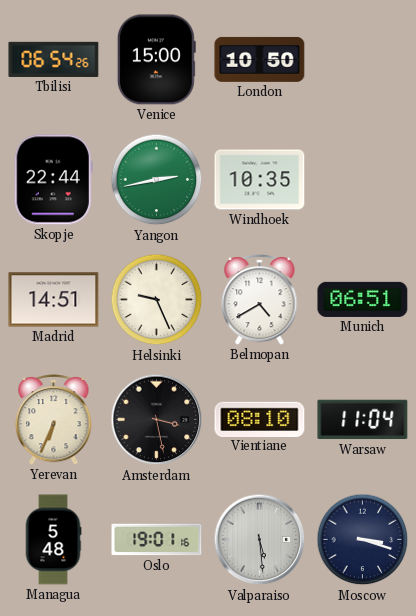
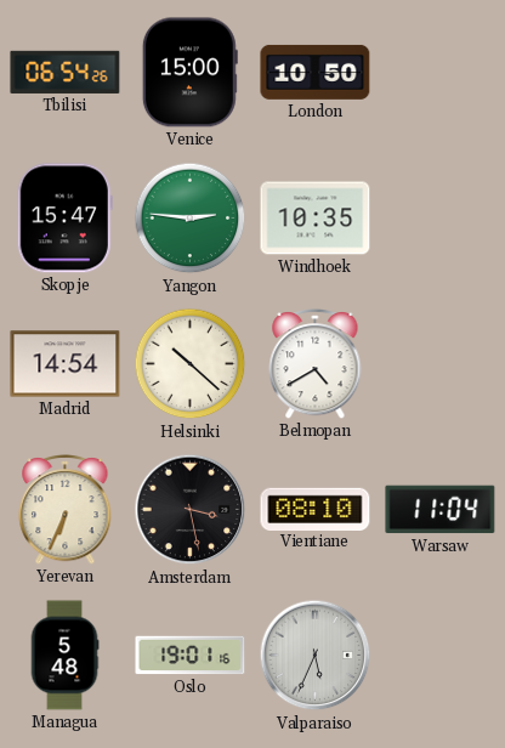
Skopje: 22:44 -> 15:47
Yangon: 2:43 -> 2:46
Madrid: 14:51 -> 14:54
Helsinki: 9:26 -> 10:22
Munich: 06:51 -> none
Valparaiso: 5:29 -> 5:34
Moscow: 3:18 -> none
